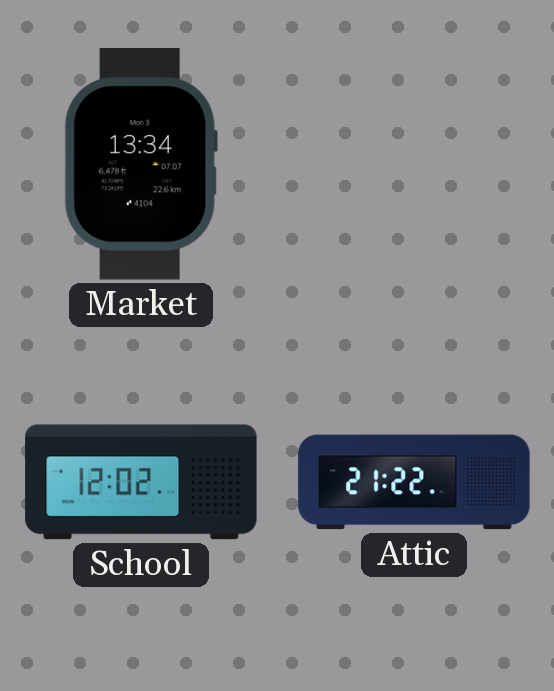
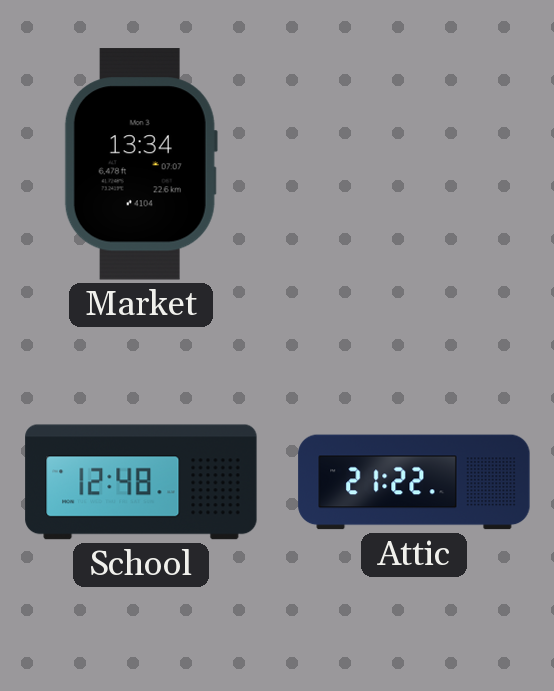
School: 12:02 -> 12:48
